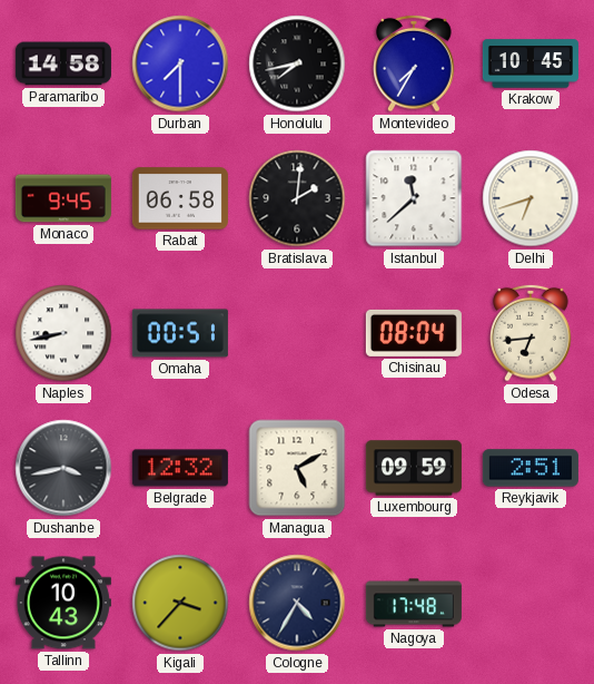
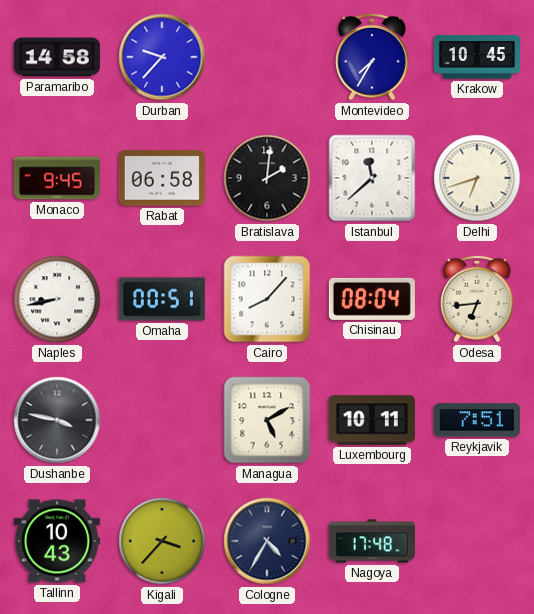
Durban: 7:30 -> 9:37
Honolulu: 7:43 -> none
Cairo: none -> 8:07
Dushanbe: 3:43 -> 3:47
Belgrade: 12:32 -> none
Luxembourg: 09:59 -> 10:11
Reykjavik: 2:51 -> 7:51
